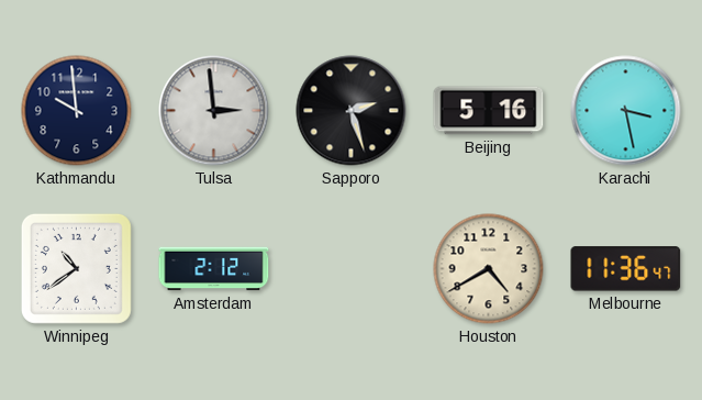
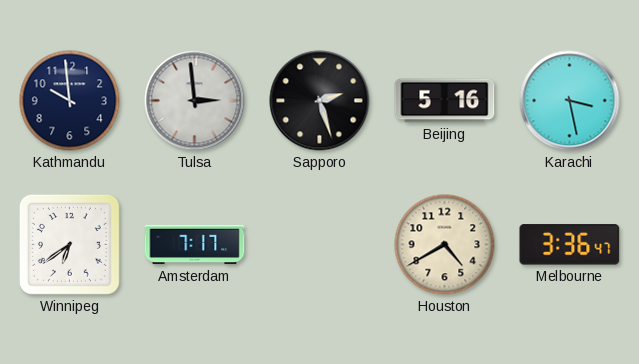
Winnipeg: 10:39 -> 6:39
Amsterdam: 2:12 -> 7:17
Melbourne: 11:36 -> 3:36
